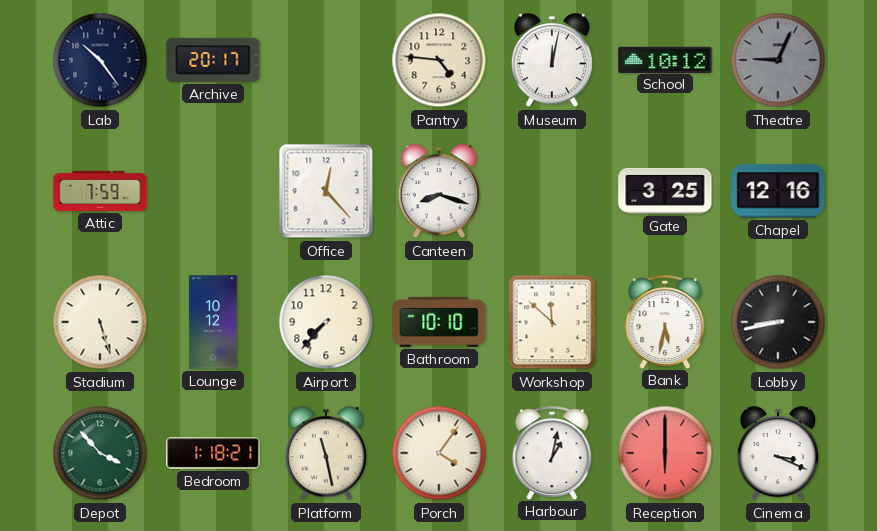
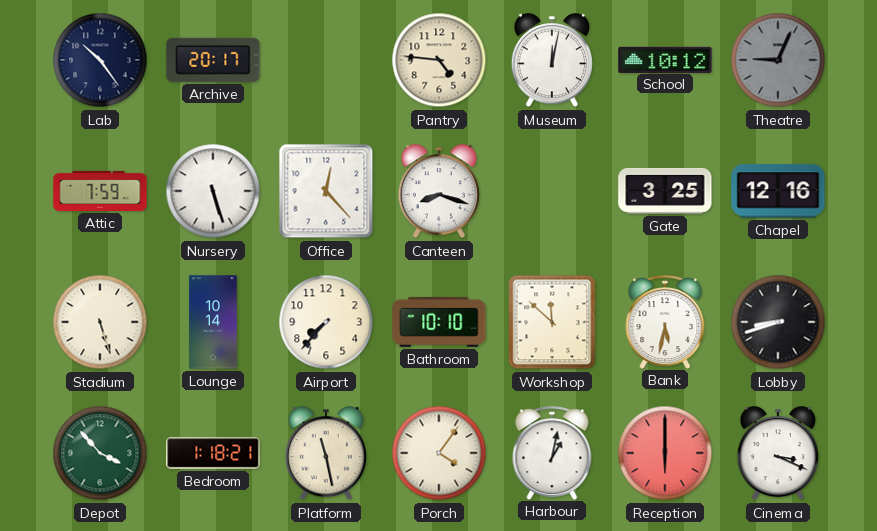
Nursery: none -> 5:27
Lounge: 10:12 -> 10:14
Lobby: 8:43 -> 8:42
